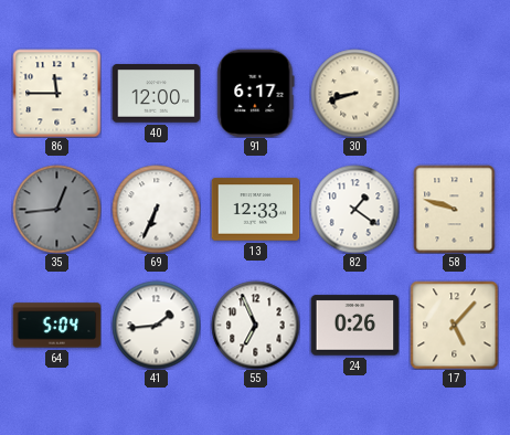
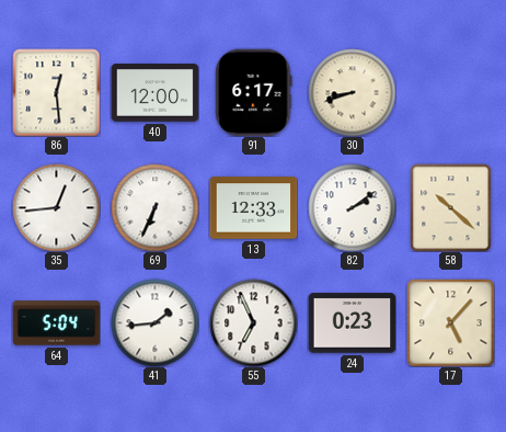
86: 11:45 -> 12:29
35 dial: grey -> white
82: 1:21 -> 2:09
58: 9:48 -> 10:22
24: 0:26 -> 0:23
